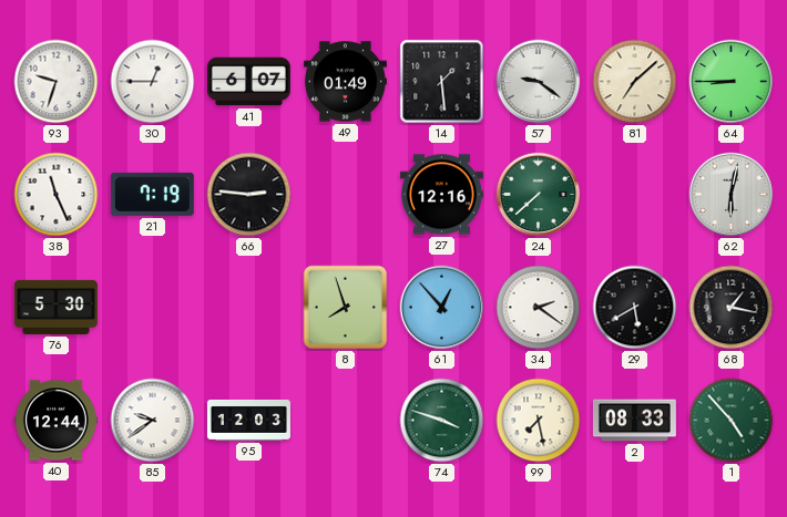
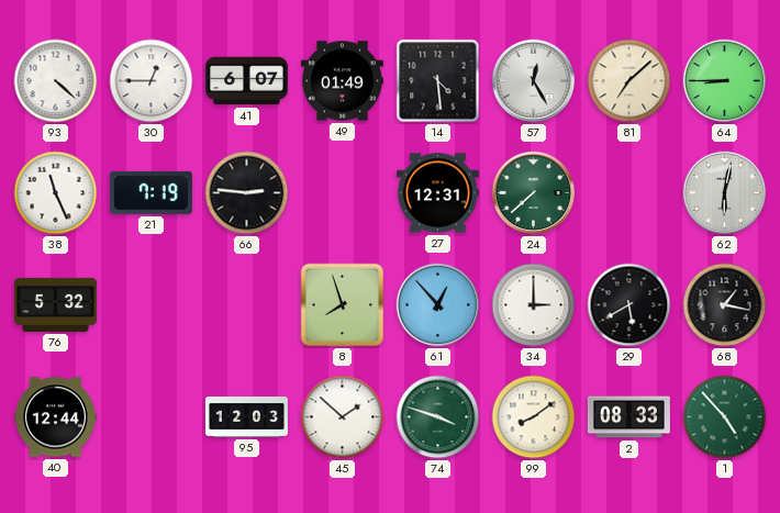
93: 9:33 -> 4:22
14: 1:29 -> 4:29
57: 9:21 -> 12:25
27: 12:16 -> 12:31
76: 5:30 -> 5:32
34: 2:21 -> 3:00
85: 9:39 -> none
45: none -> 1:52
99: 7:28 -> 8:09
